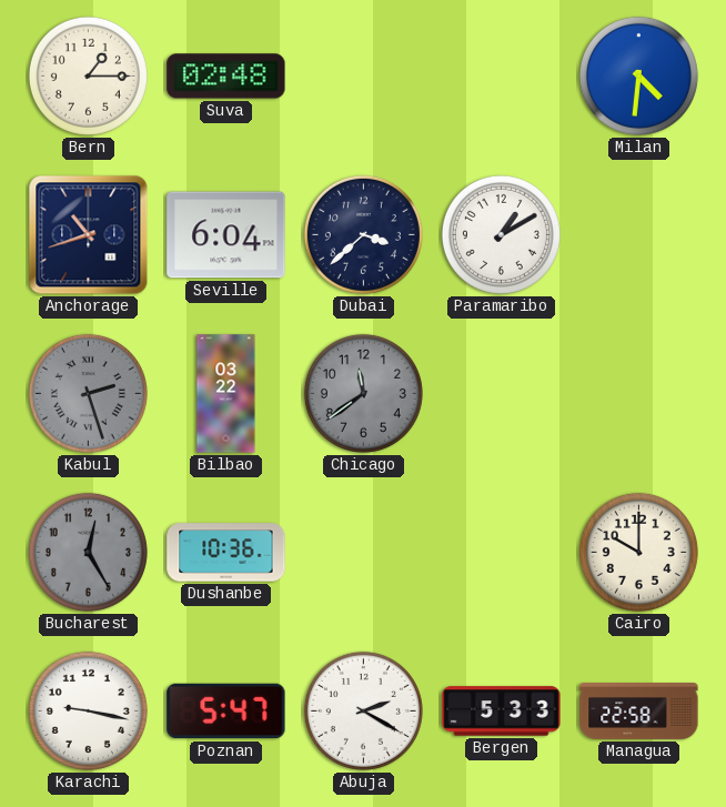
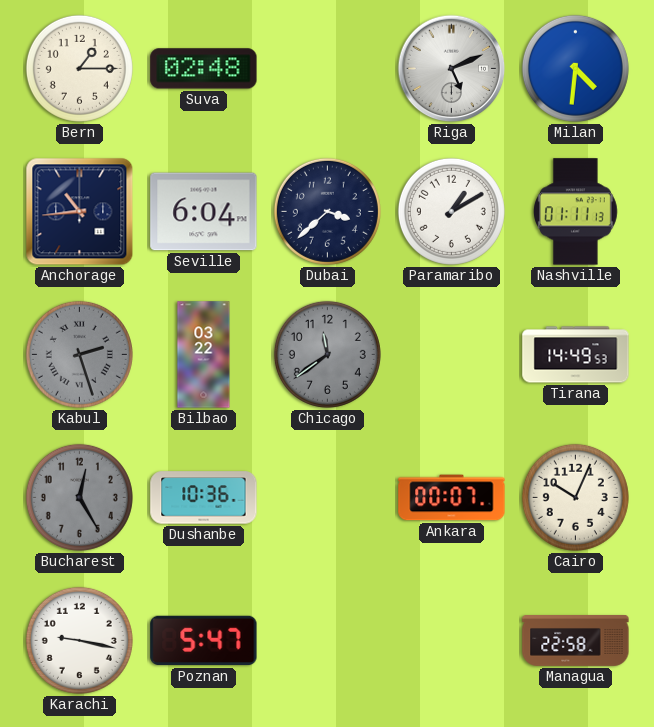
Riga: none -> 5:11
Anchorage: 10:42 -> 10:44
Nashville: none -> 01:11
Tirana: none -> 14:49
Ankara: none -> 00:07
Cairo: 10:00 -> 10:04
Abuja: 2:20 -> none
Bergen: 5:33 -> none
